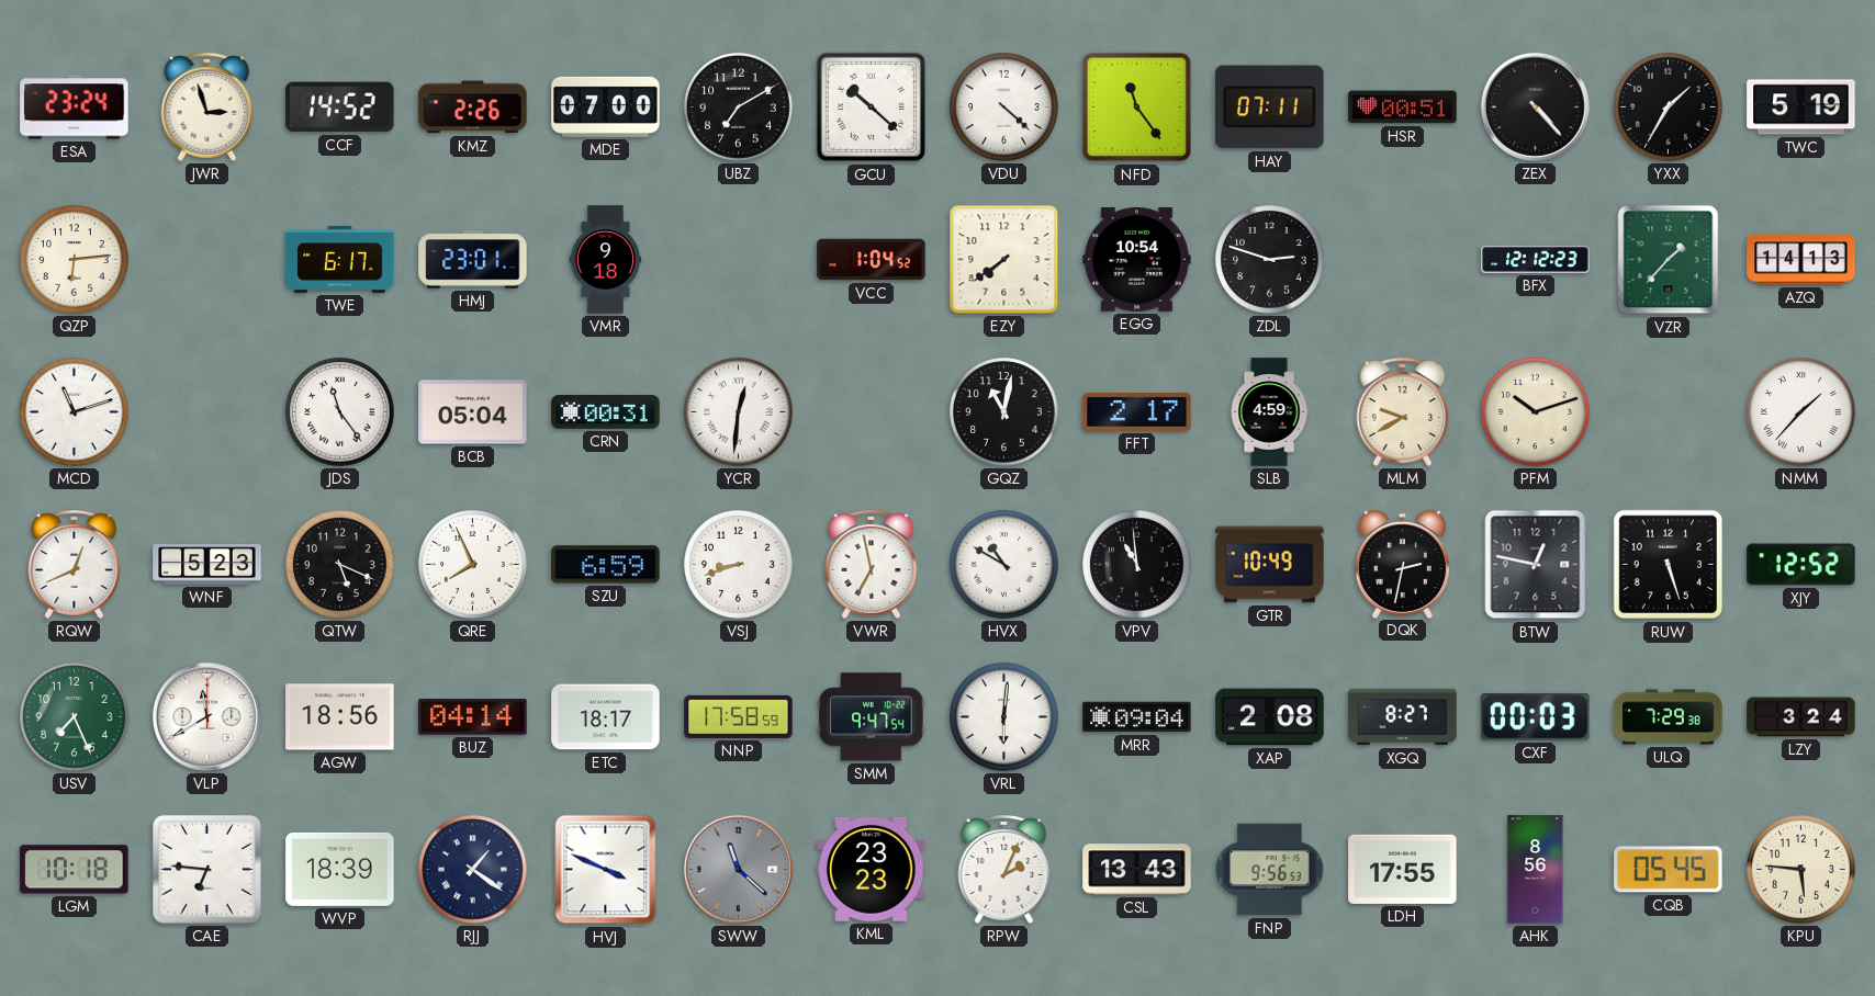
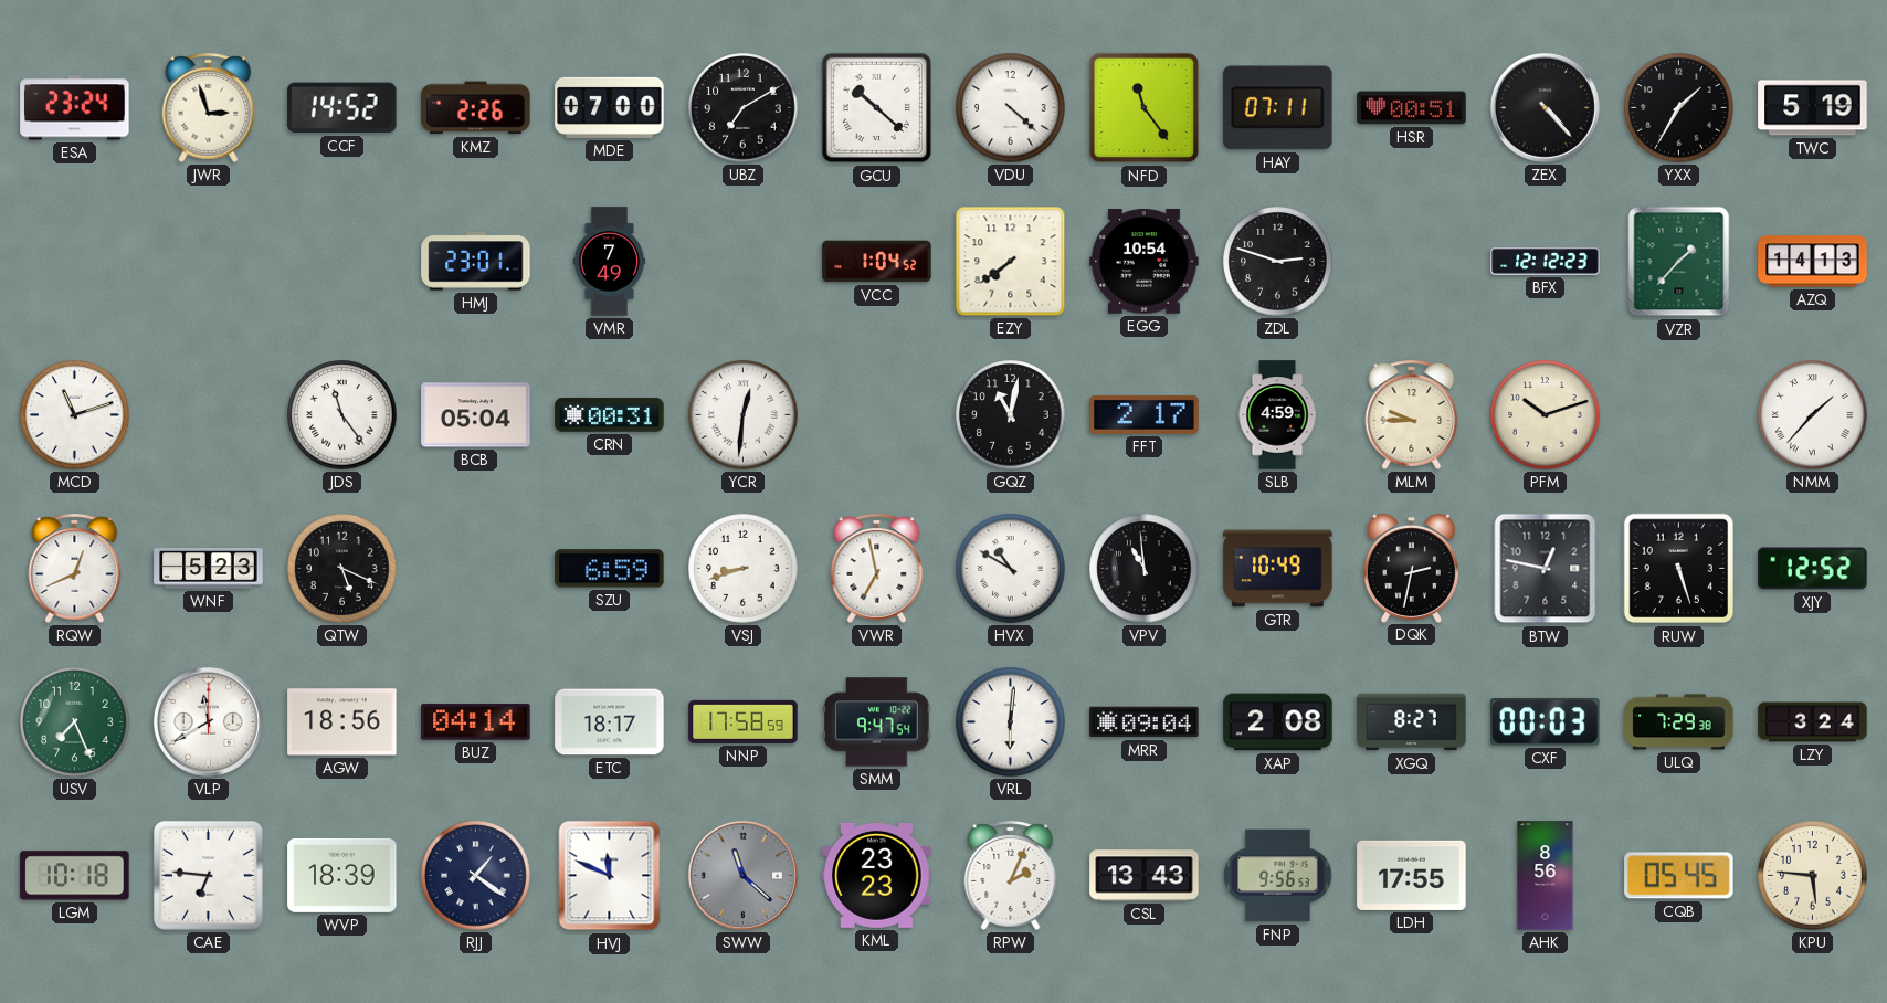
QZP: 6:14 -> none
TWE: 6:17 -> none
VMR: 9:18 -> 7:49
MLM: 9:40 -> 9:45
QRE: 7:56 -> none
HVJ: 3:49 -> 11:49
